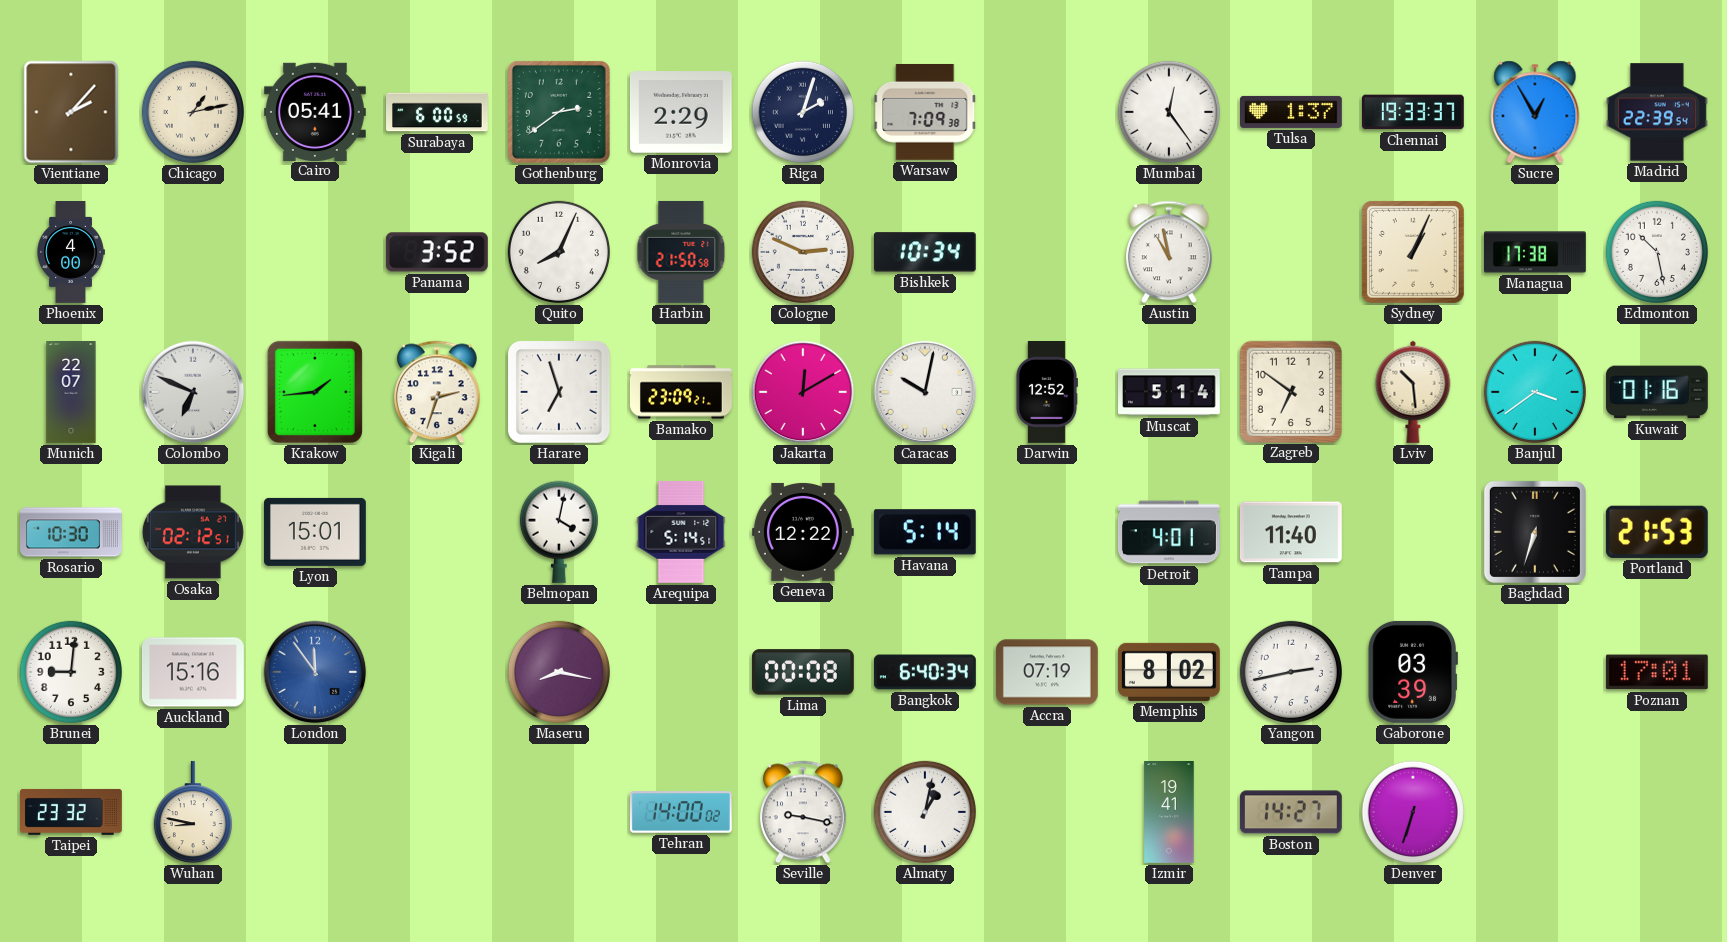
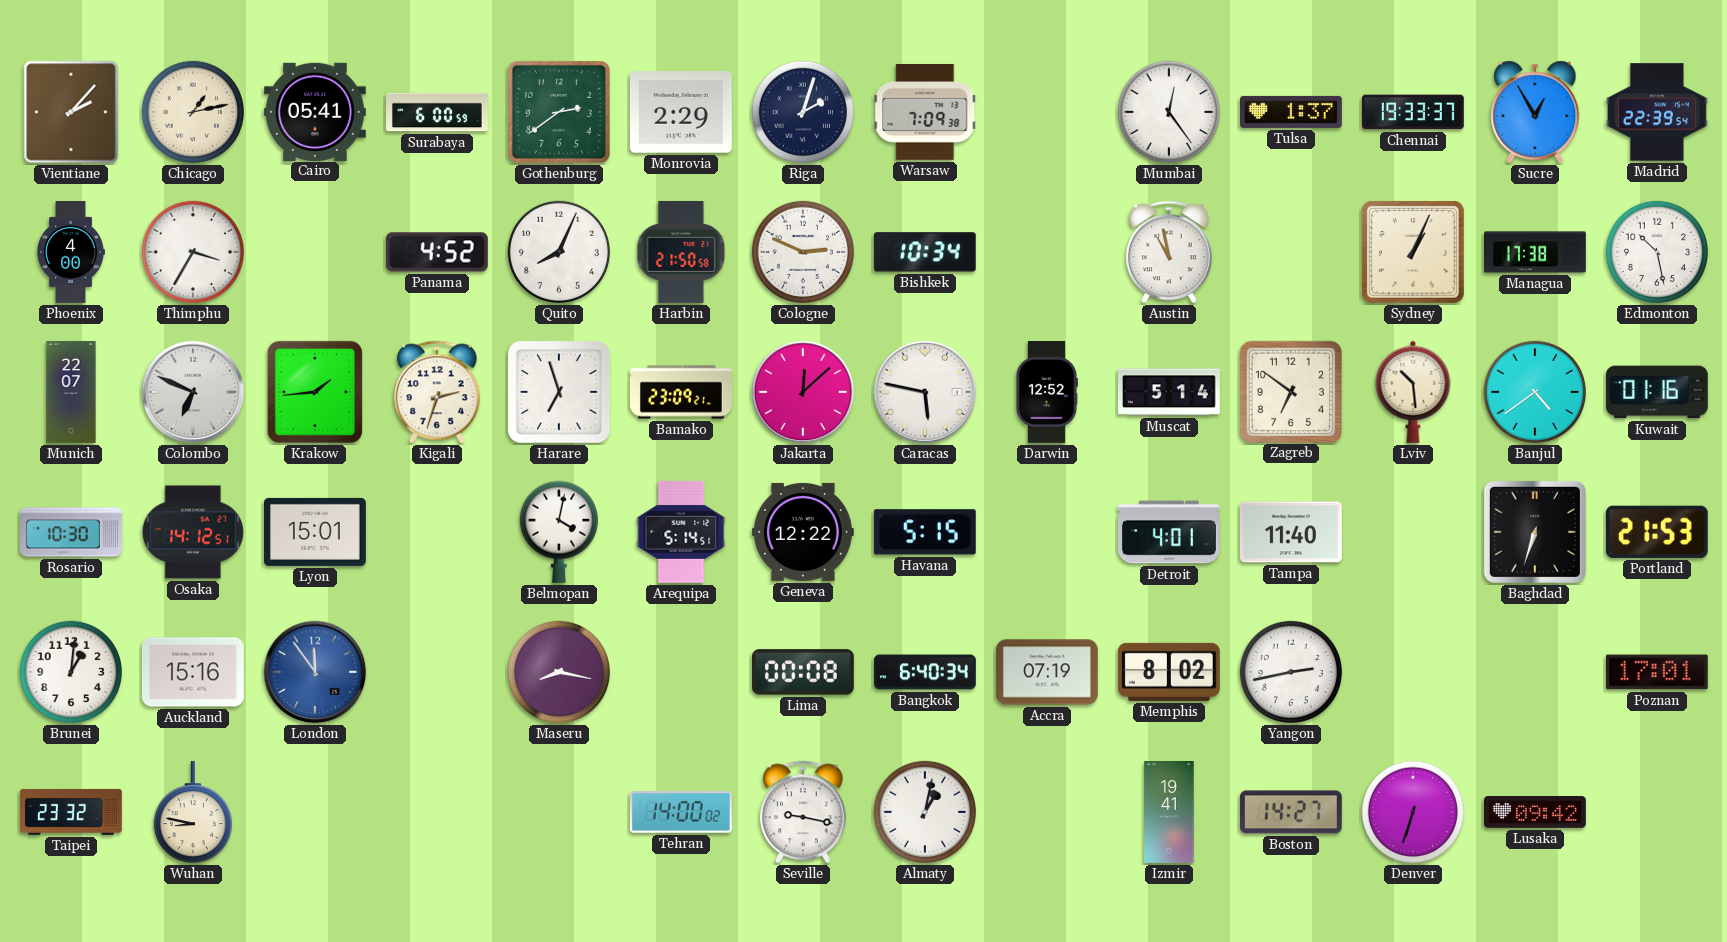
Thimphu: none -> 3:35
Panama: 3:52 -> 4:52
Jakarta: 12:10 -> 12:08
Caracas: 10:02 -> 5:47
Banjul: 3:39 -> 4:39
Osaka: 02:12 -> 14:12
Havana: 5:14 -> 5:15
Brunei: 9:01 -> 1:01
Gaborone: 03:39 -> none
Lusaka: none -> 09:42
